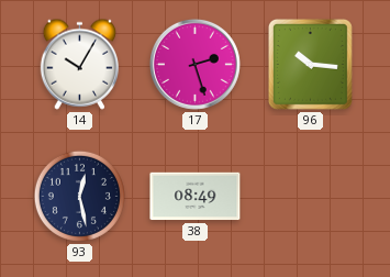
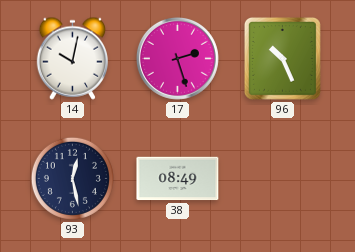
14: 10:05 -> 10:02
96: 10:16 -> 10:26
